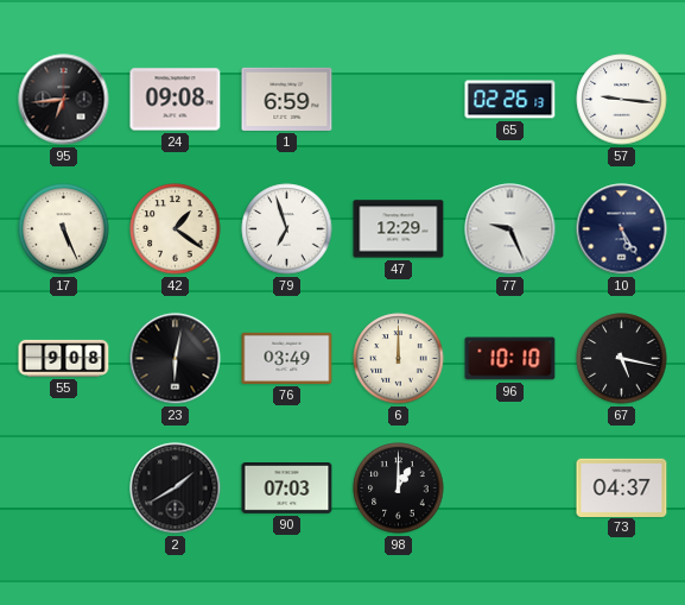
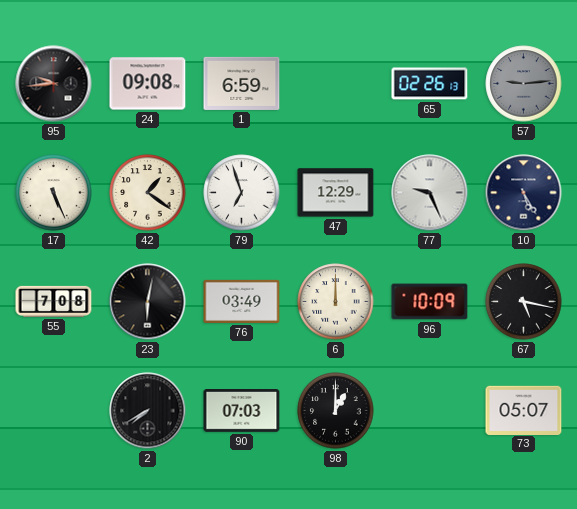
95: 6:44 -> 9:44
57: 9:16 -> 9:14
57 dial: white -> grey
55: 9:08 -> 7:08
96: 10:10 -> 10:09
2: 1:40 -> 7:40
73: 04:37 -> 05:07
